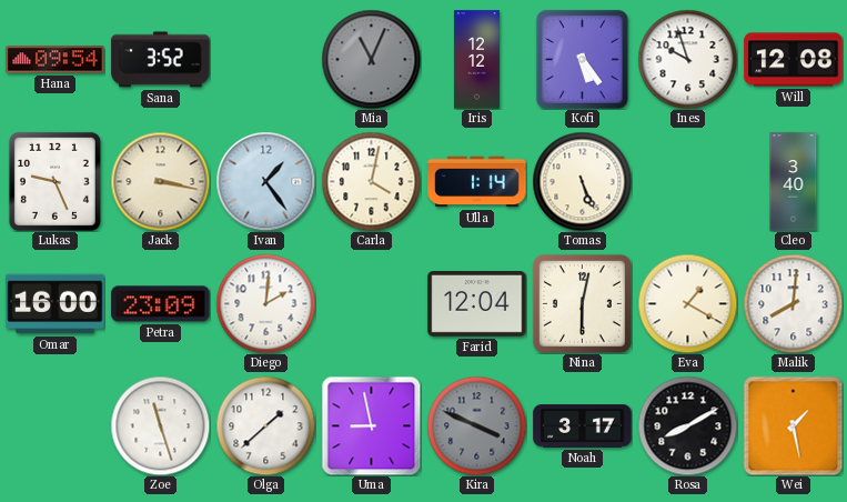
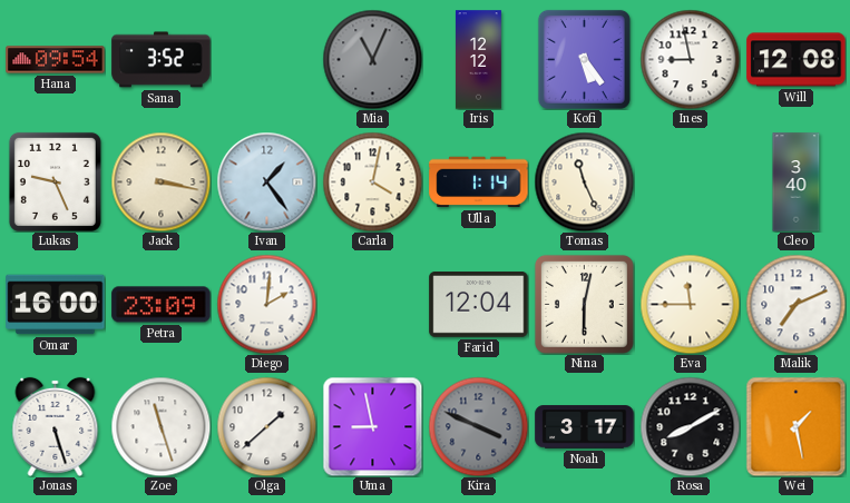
Ines: 9:57 -> 8:58
Tomas: 5:26 -> 11:26
Eva: 1:20 -> 11:45
Malik: 8:01 -> 7:11
Jonas: none -> 5:27
